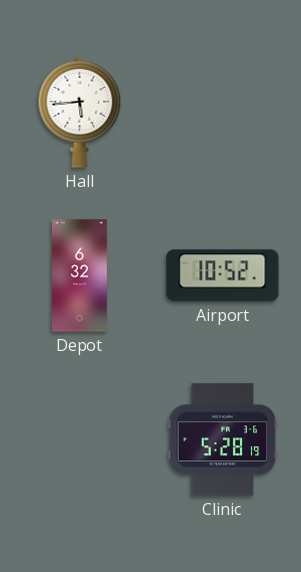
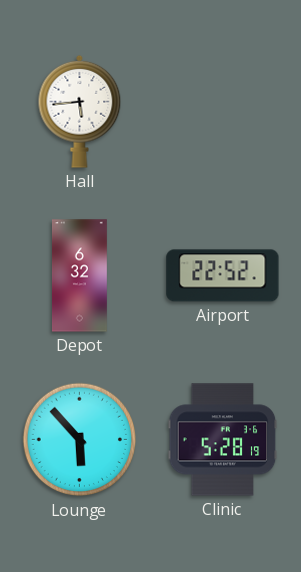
Airport: 10:52 -> 22:52
Lounge: none -> 5:53
